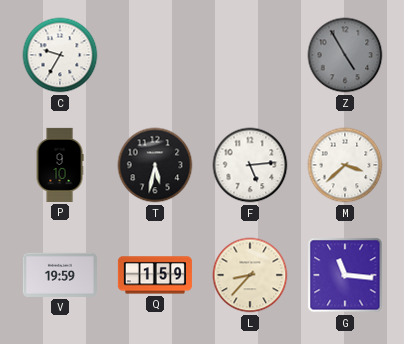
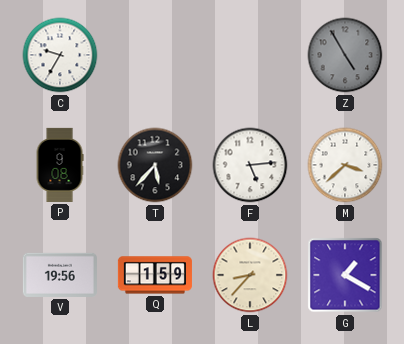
P: 9:10 -> 9:08
T: 5:32 -> 5:37
V: 19:59 -> 19:56
G: 11:16 -> 1:20
